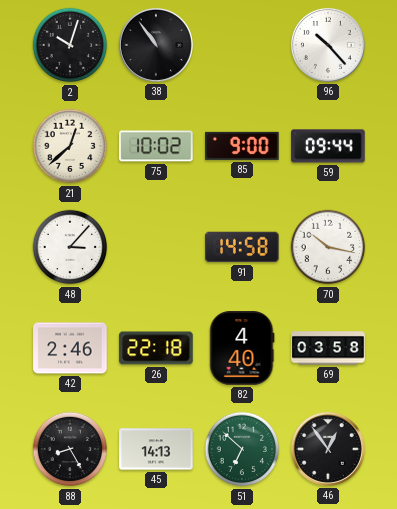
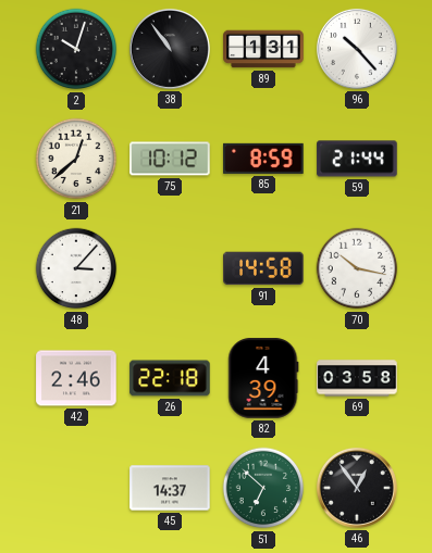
89: none -> 1:31
75: 10:02 -> 10:12
85: 9:00 -> 8:59
59: 09:44 -> 21:44
82: 4:40 -> 4:39
88: 8:25 -> none
45: 14:13 -> 14:37
